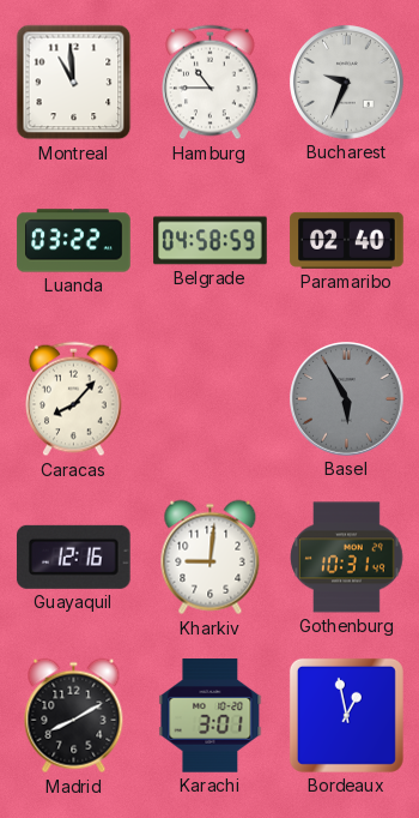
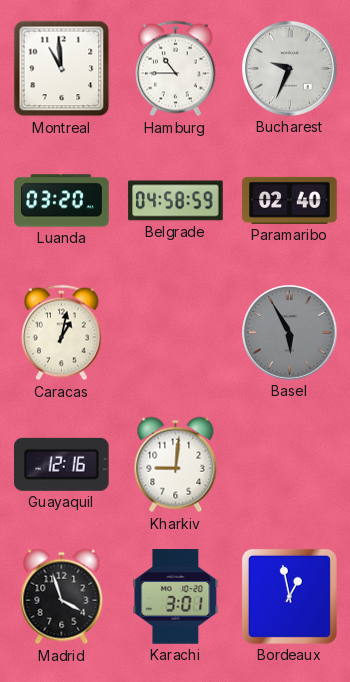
Luanda: 03:22 -> 03:20
Caracas: 8:07 -> 1:02
Gothenburg: 10:31 -> none
Madrid: 8:10 -> 3:57
